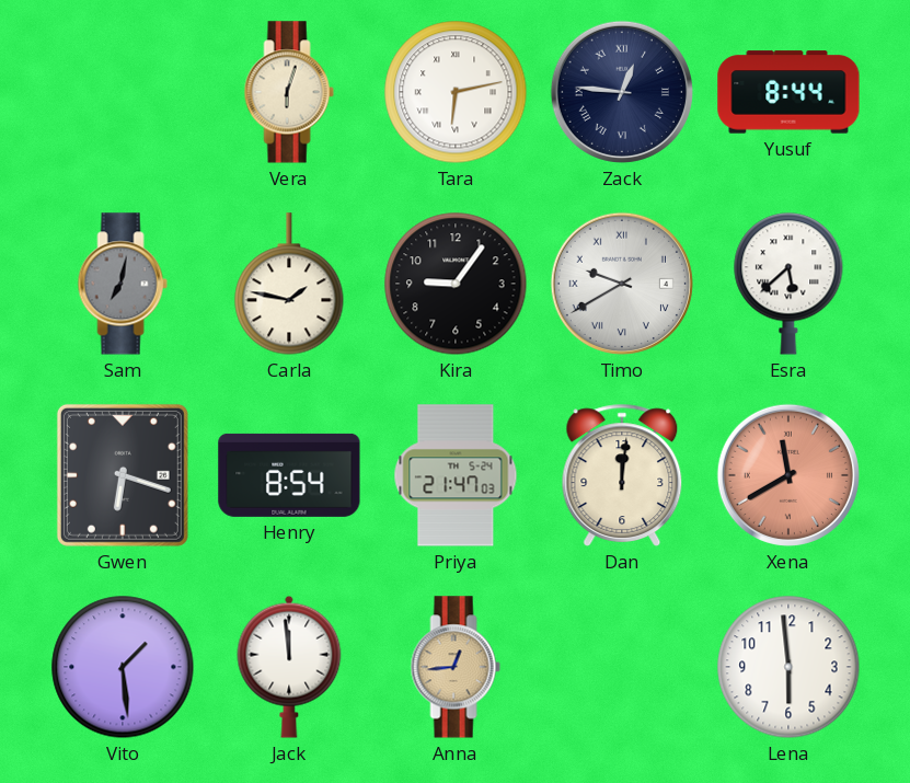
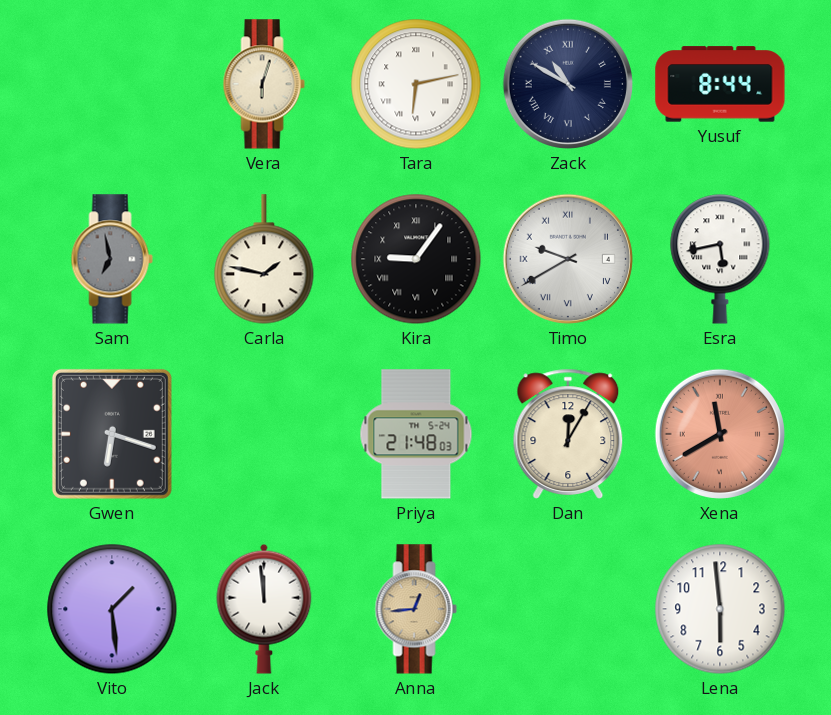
Zack: 12:46 -> 10:50
Sam: 7:02 -> 6:58
Kira numerals: Arabic -> Roman
Esra: 5:38 -> 5:43
Henry: 8:54 -> none
Priya: 21:47 -> 21:48
Dan: 12:01 -> 12:05
